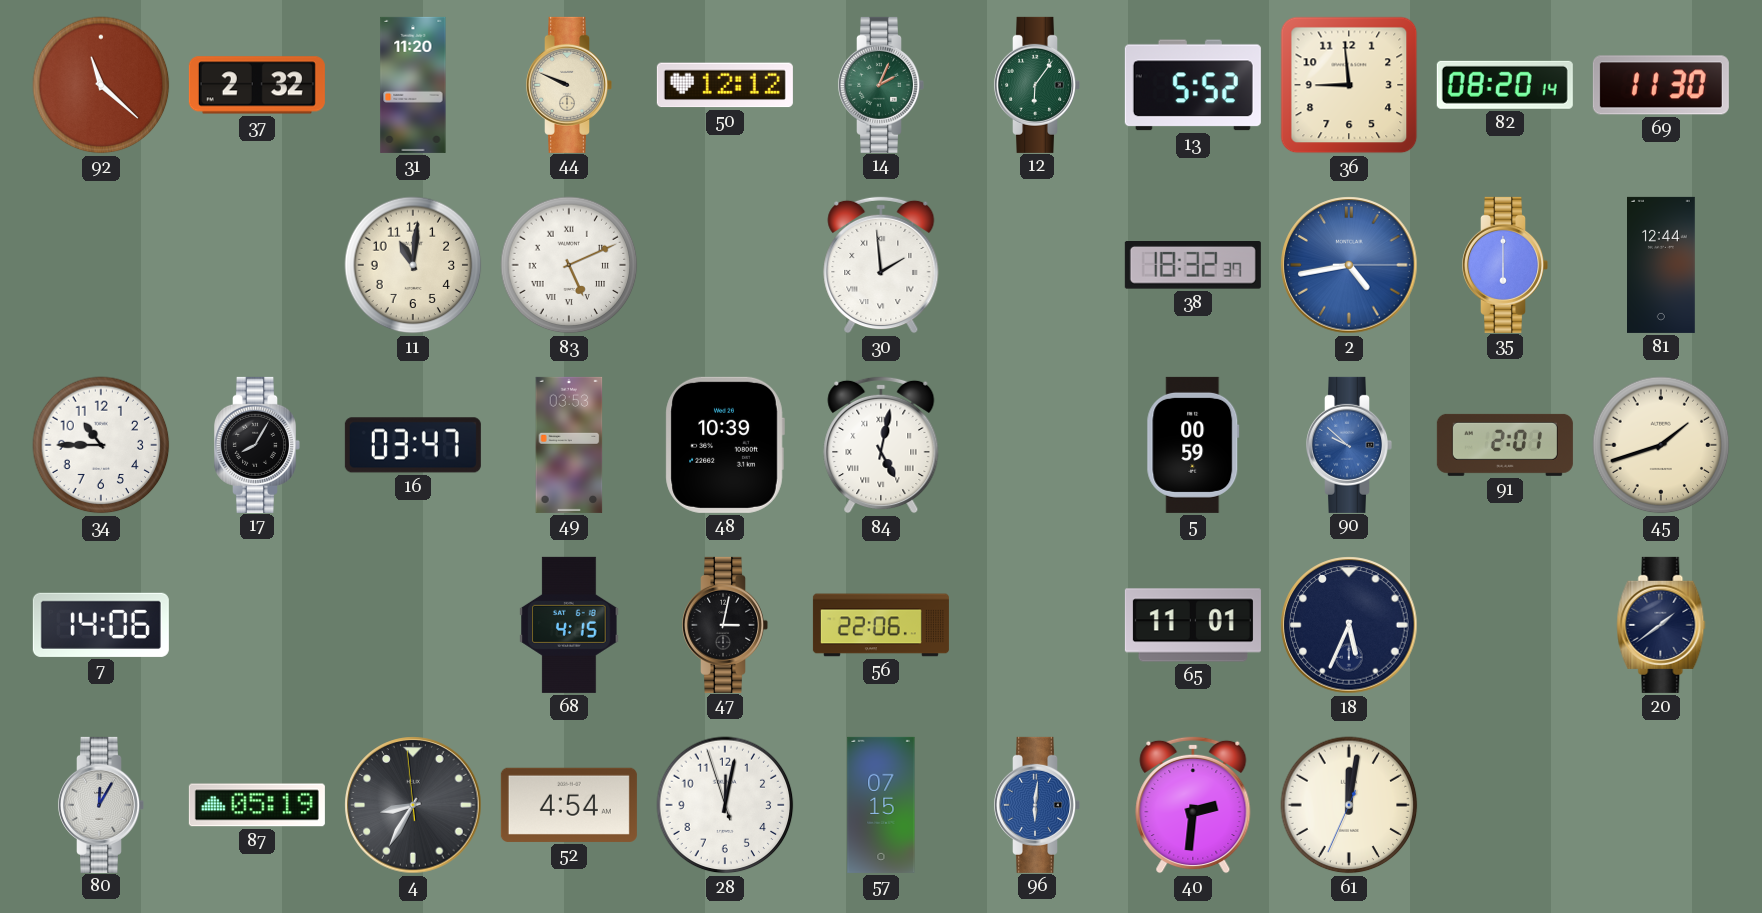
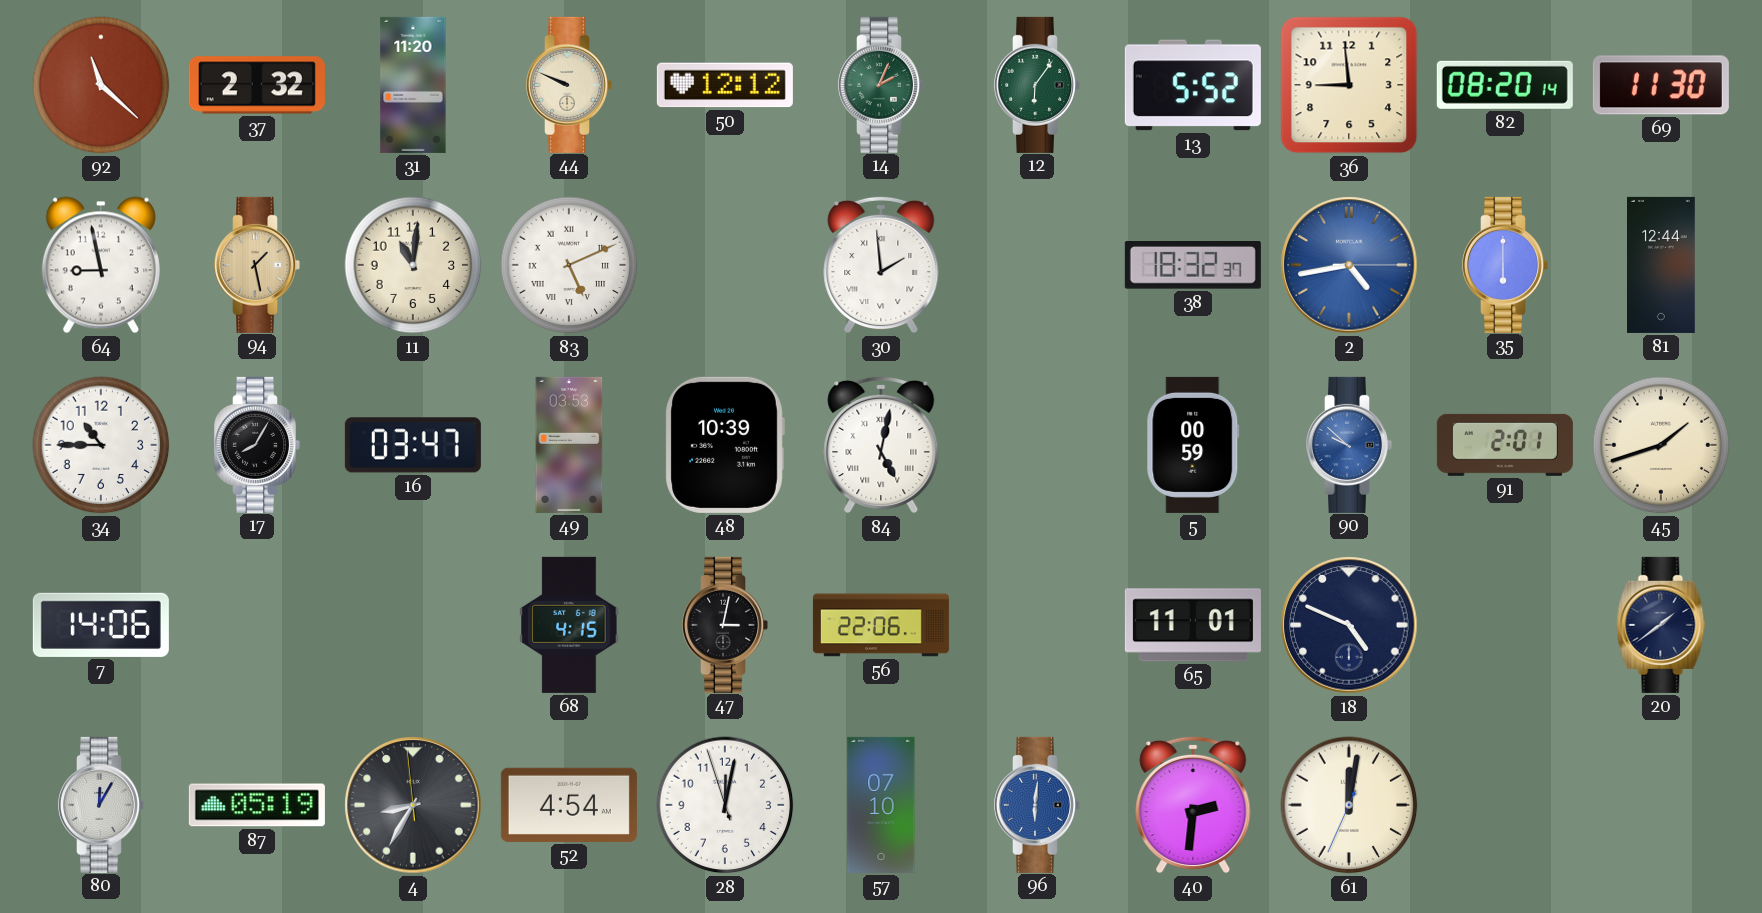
64: none -> 8:58
94: none -> 1:28
18: 5:34 -> 4:49
57: 07:15 -> 07:10
